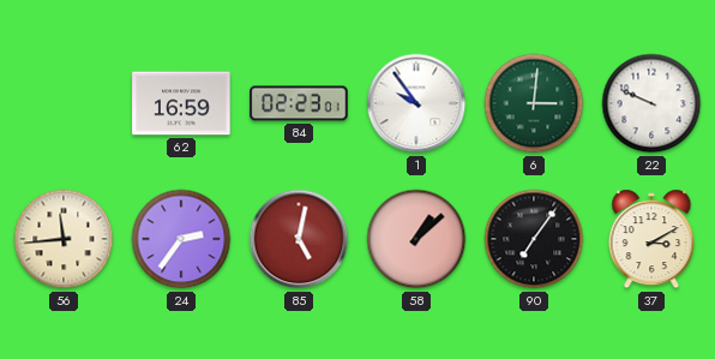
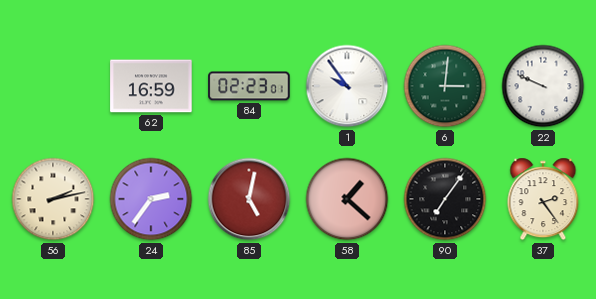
56: 11:44 -> 2:13
58: 1:08 -> 1:22
37: 3:10 -> 2:24
